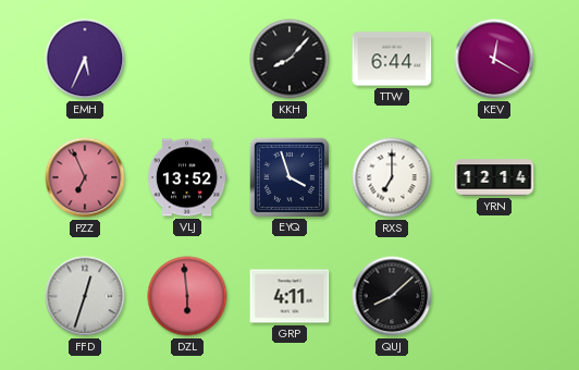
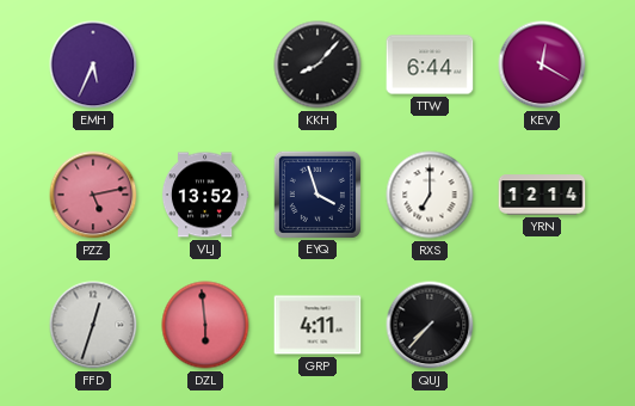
PZZ: 6:56 -> 5:13
QUJ: 8:08 -> 7:37
